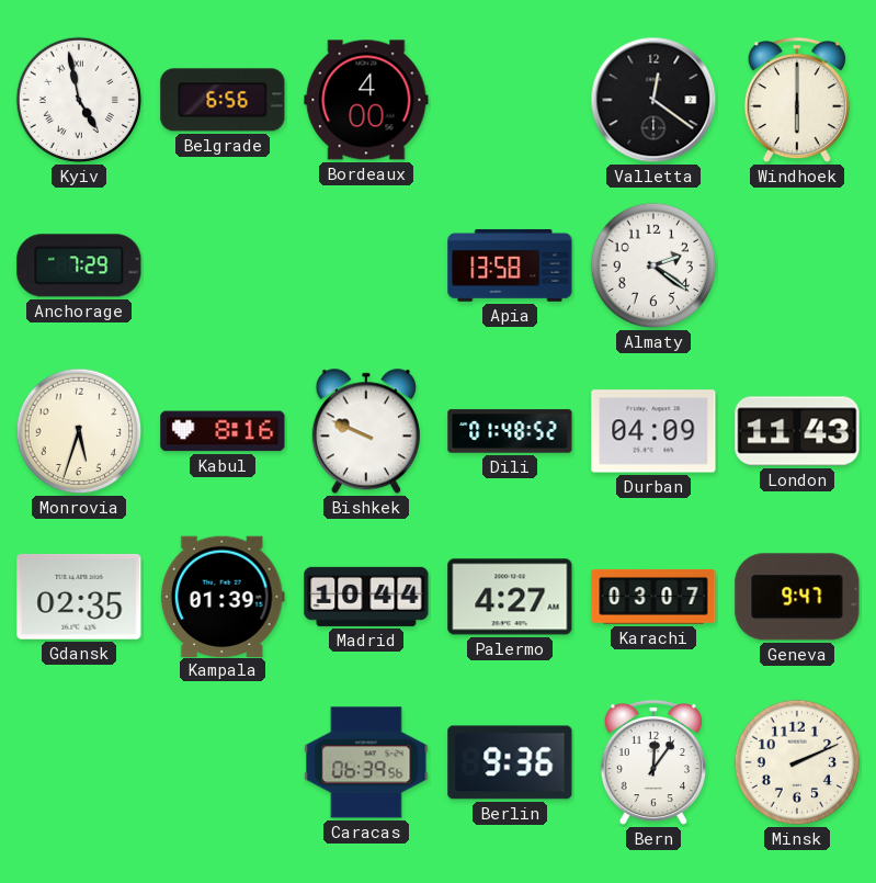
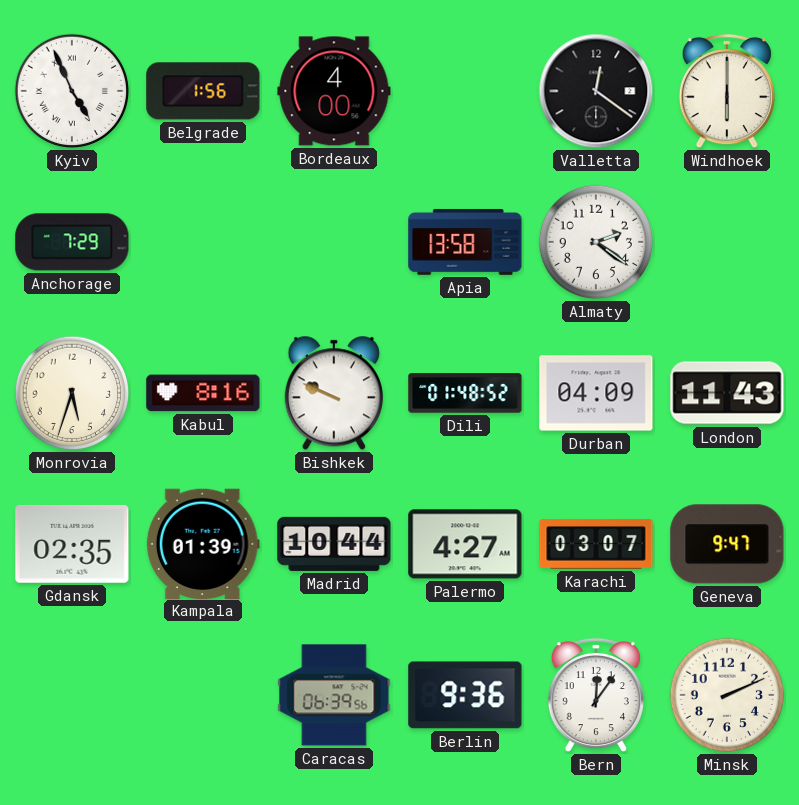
Kyiv: 4:58 -> 4:56
Belgrade: 6:56 -> 1:56
